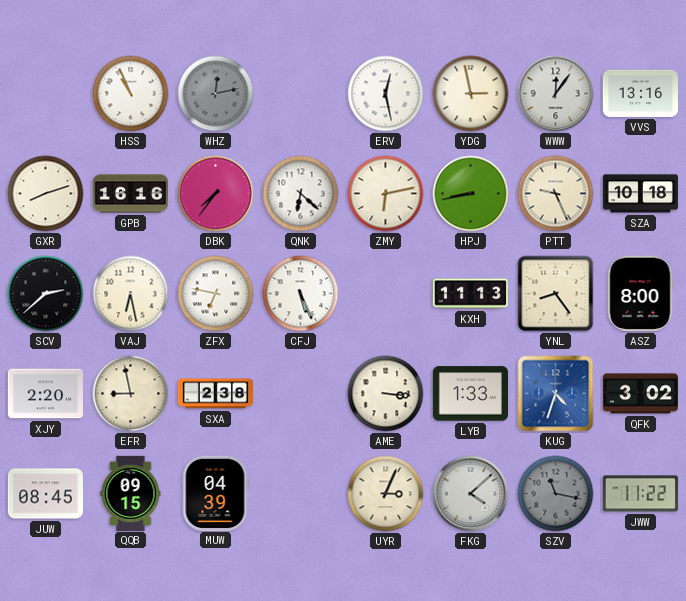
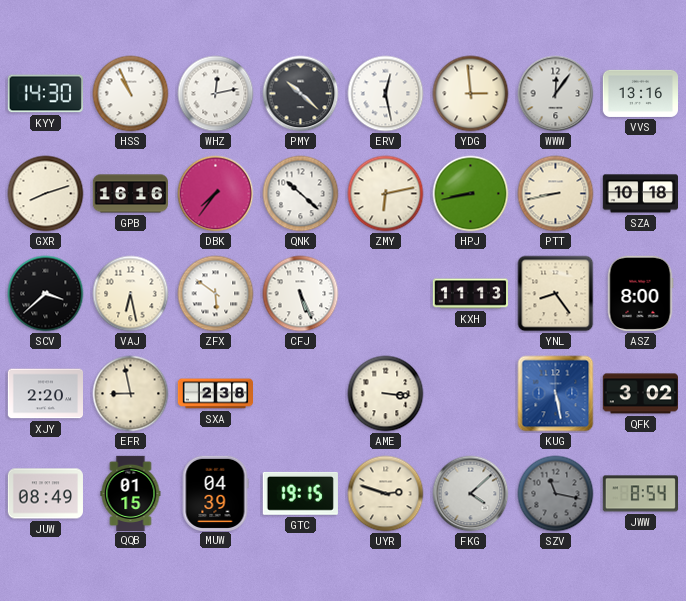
KYY: none -> 14:30
WHZ dial: grey -> white
PMY: none -> 10:22
YDG: 2:58 -> 2:59
QNK: 6:22 -> 10:22
PTT: 9:26 -> 8:43
SCV: 2:38 -> 3:38
ZFX: 6:47 -> 5:51
LYB: 1:33 -> none
KUG: 4:33 -> 5:28
JUW: 08:45 -> 08:49
QQB: 09:15 -> 01:15
GTC: none -> 19:15
UYR: 3:04 -> 2:48
JWW: 11:22 -> 8:54
